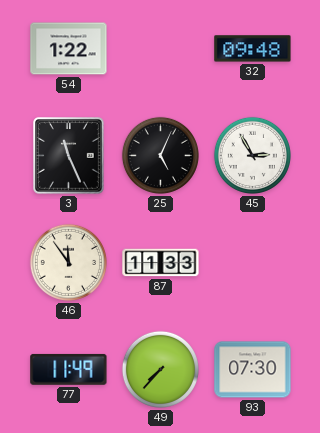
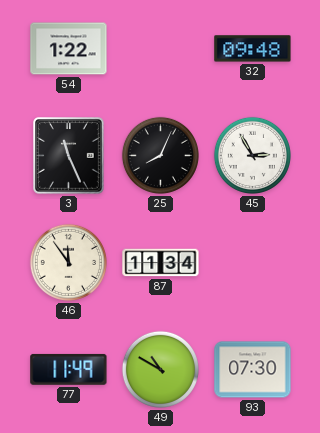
25: 5:04 -> 8:04
87: 11:33 -> 11:34
49: 7:37 -> 10:50
